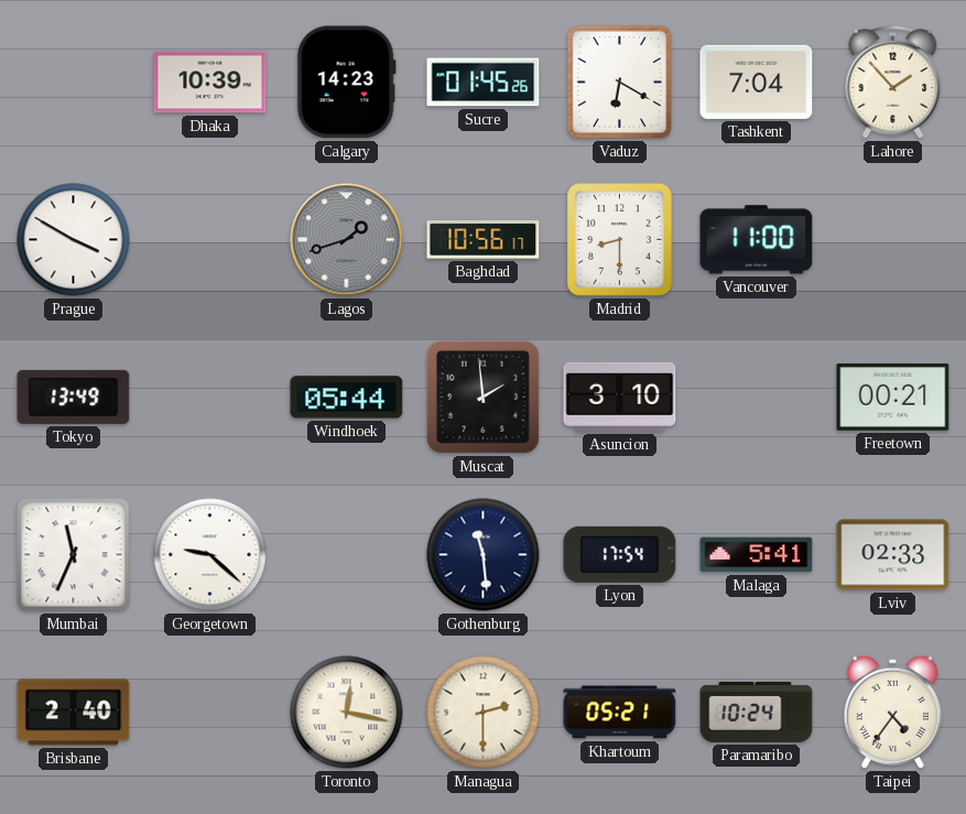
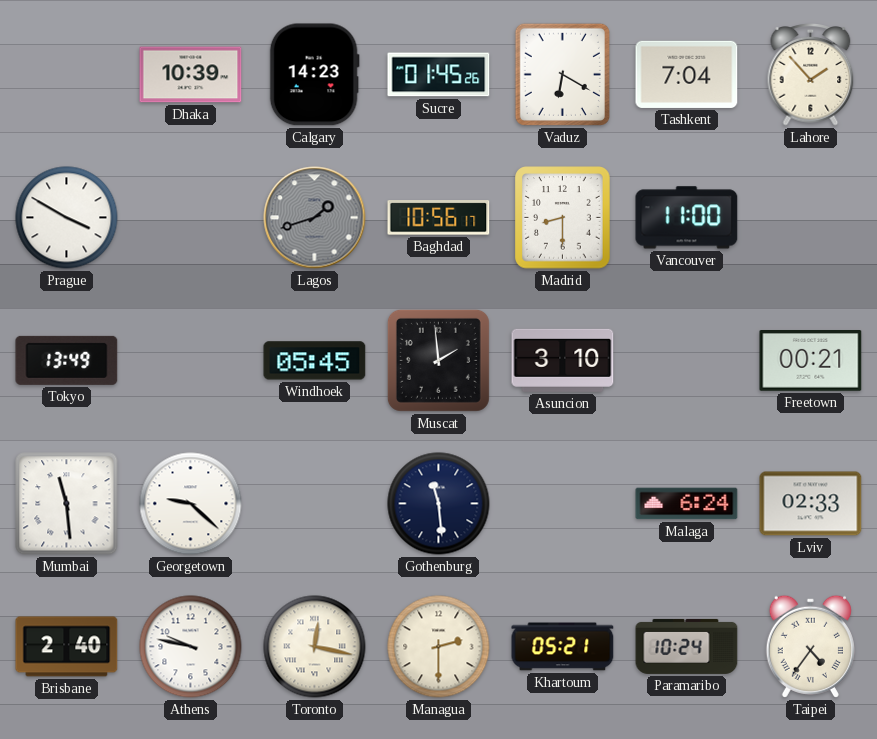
Windhoek: 05:44 -> 05:45
Mumbai: 11:34 -> 11:29
Lyon: 17:54 -> none
Malaga: 5:41 -> 6:24
Athens: none -> 9:47
